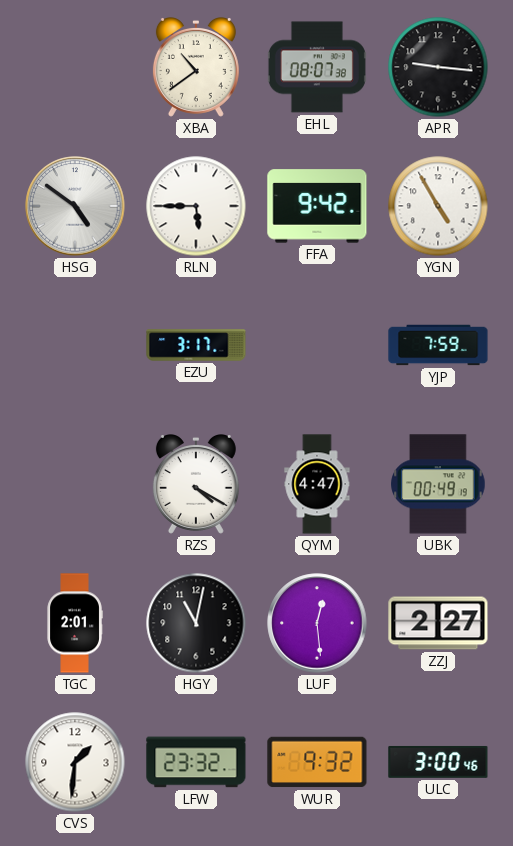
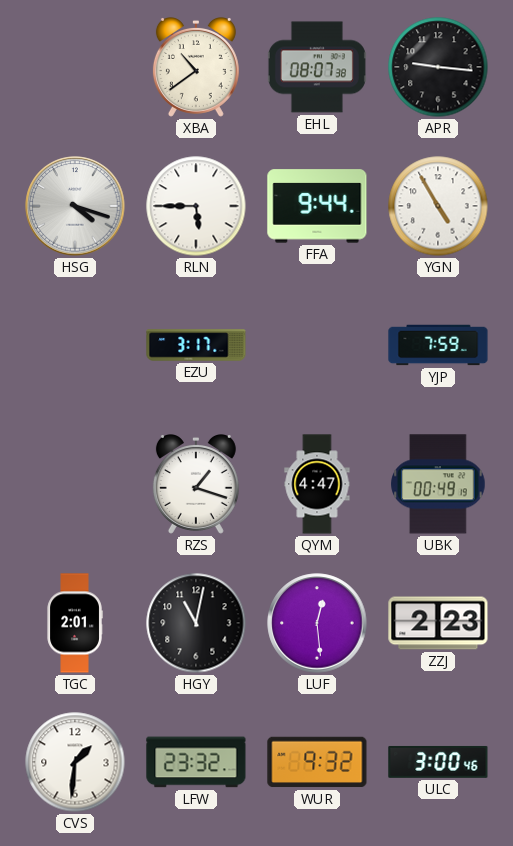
HSG: 4:51 -> 4:18
FFA: 9:42 -> 9:44
RZS: 4:20 -> 1:18
ZZJ: 2:27 -> 2:23
